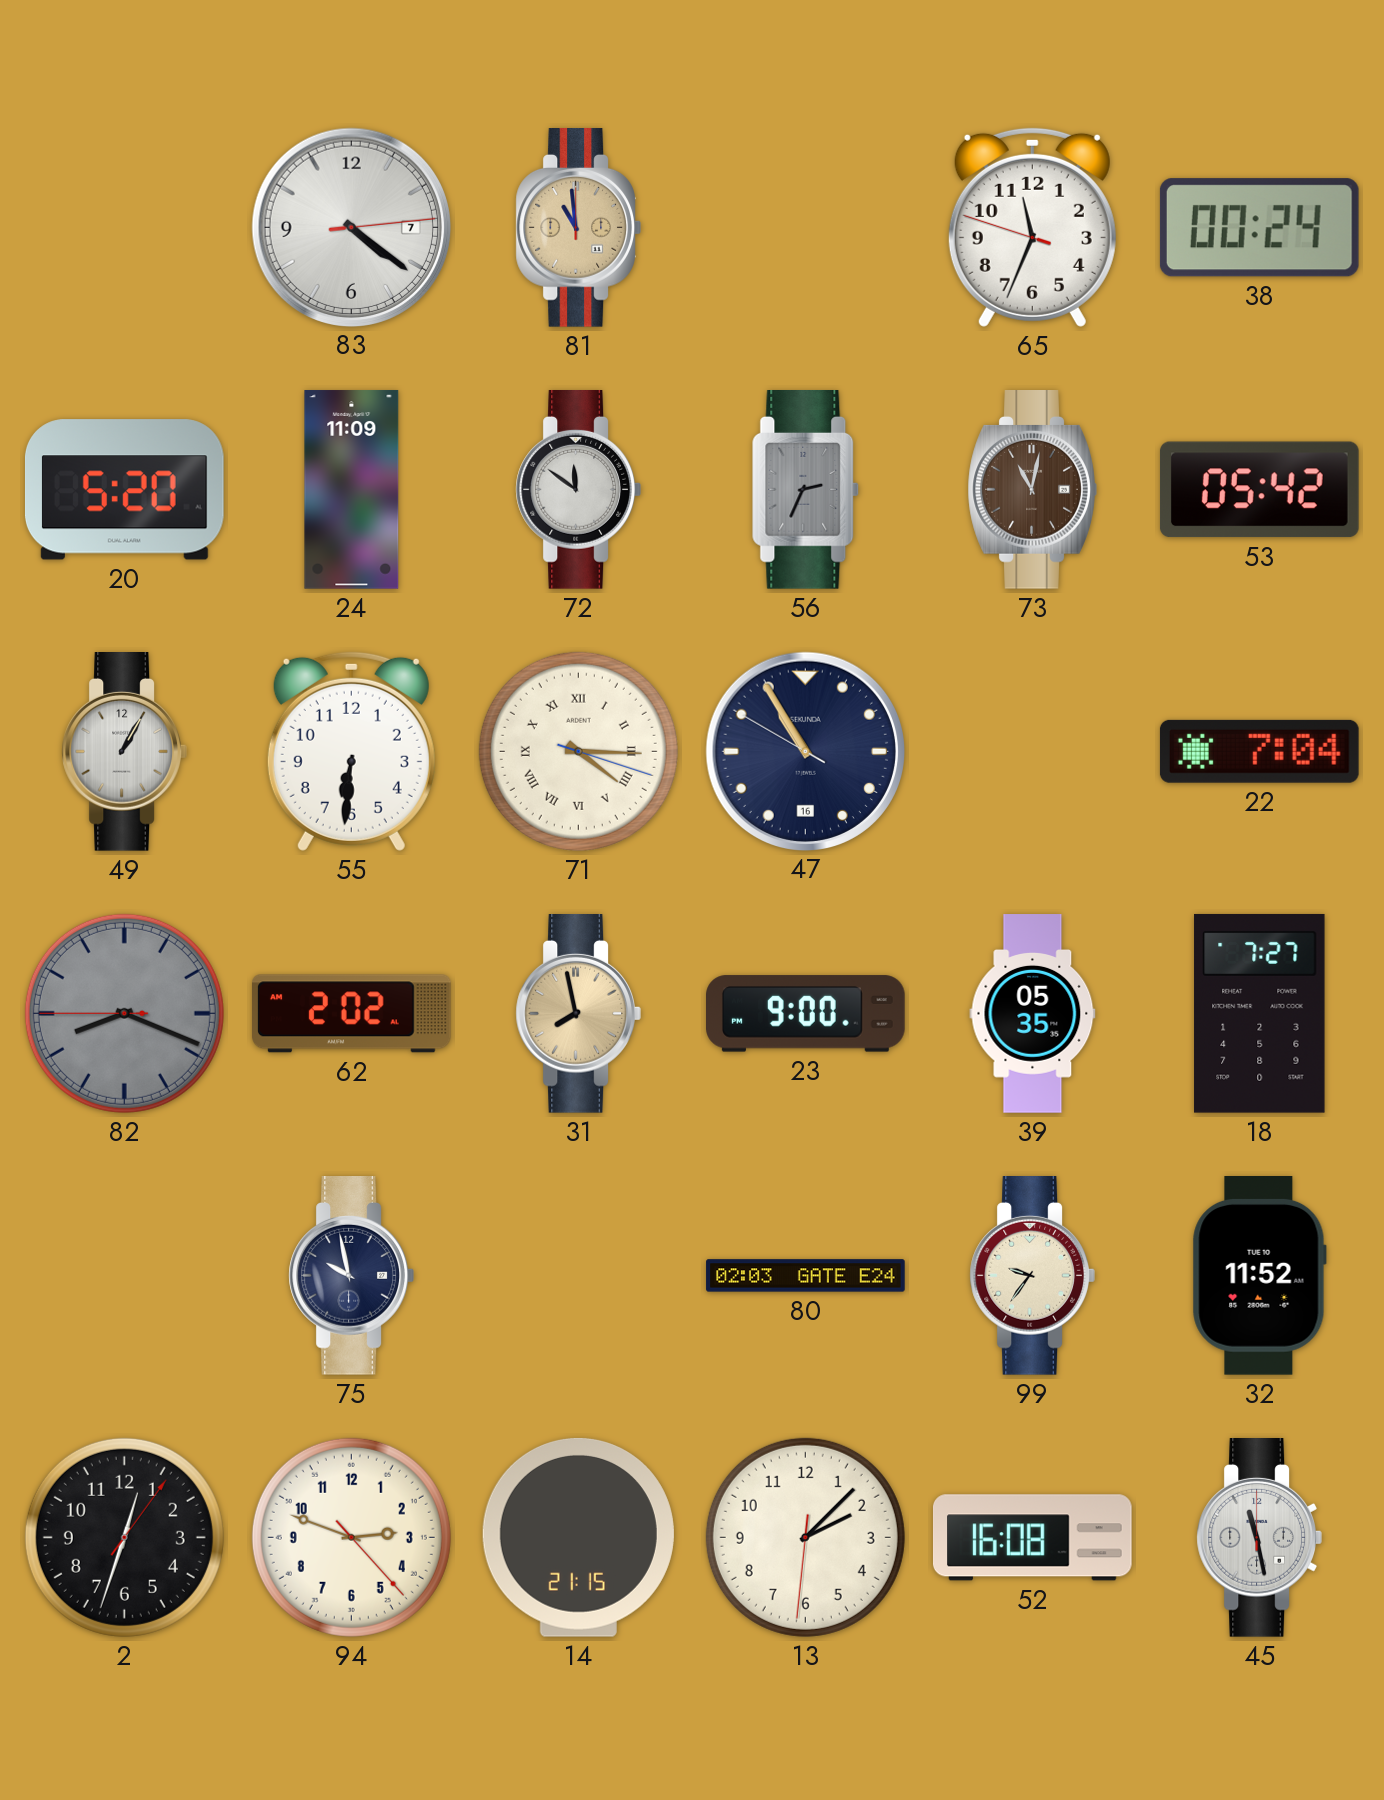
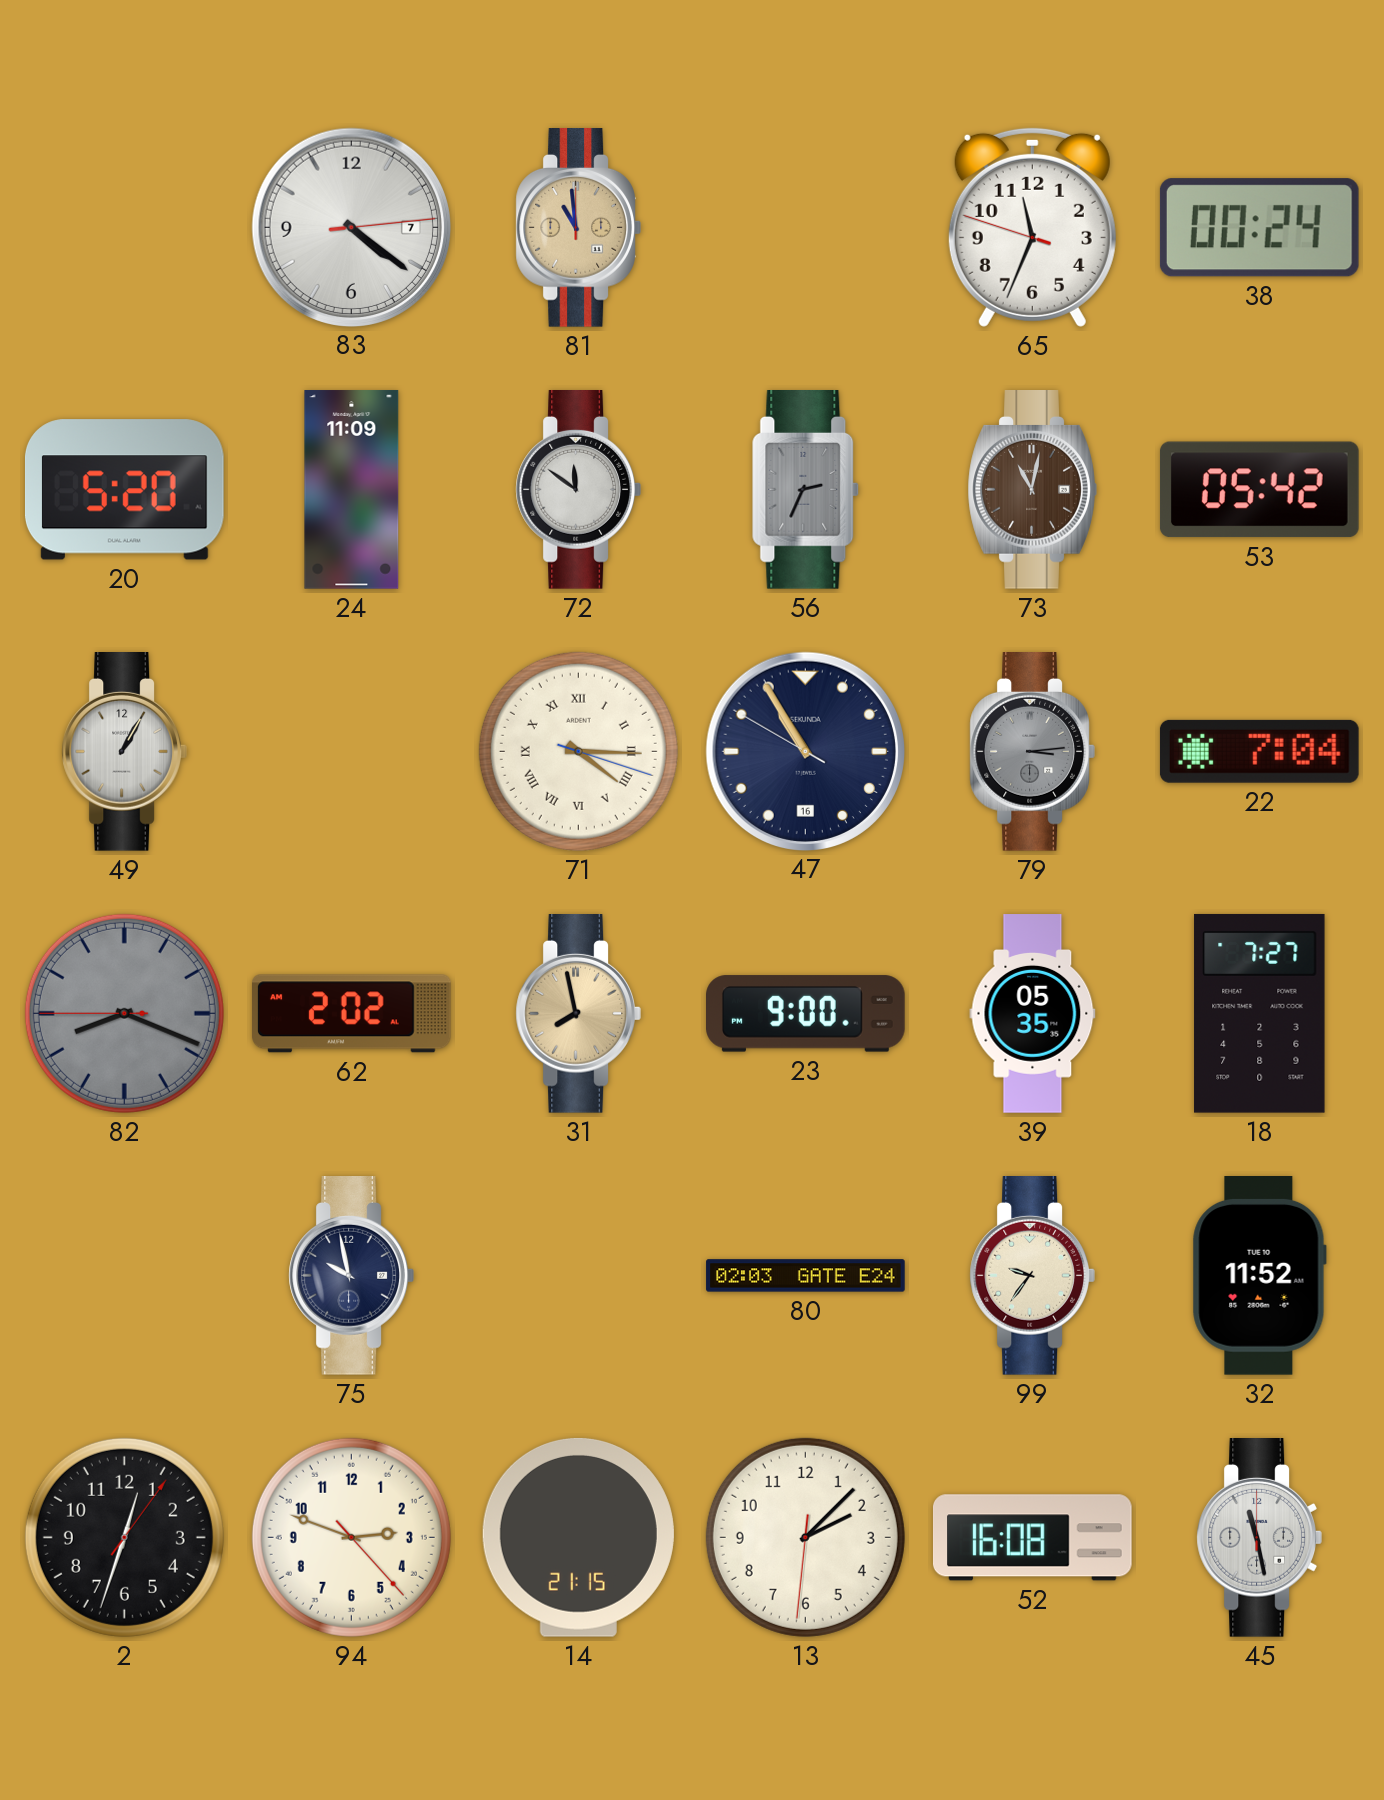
55: 6:31 -> none
79: none -> 3:14
